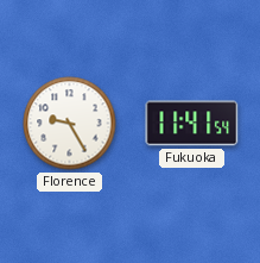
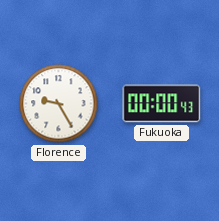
Fukuoka: 11:41 -> 00:00
